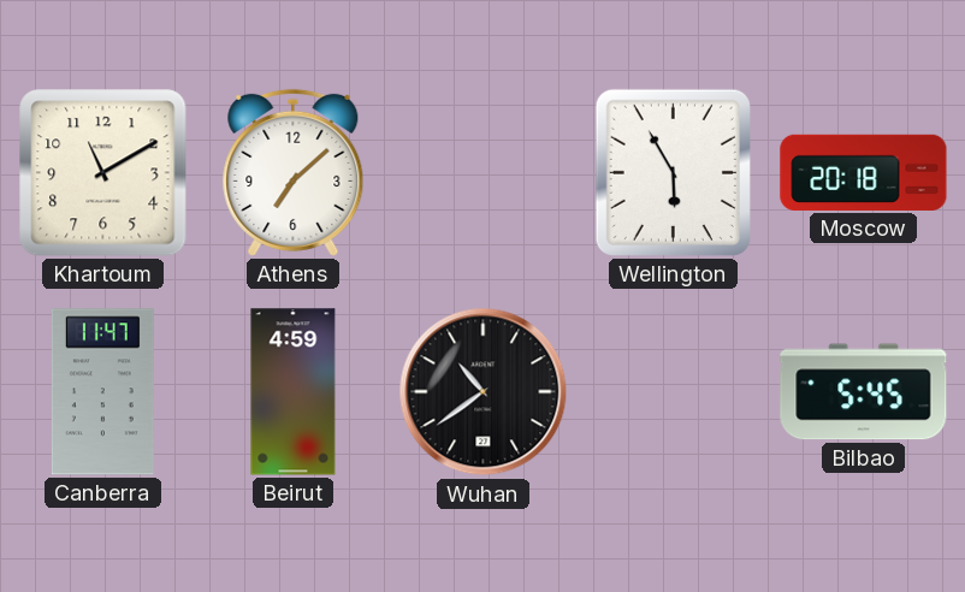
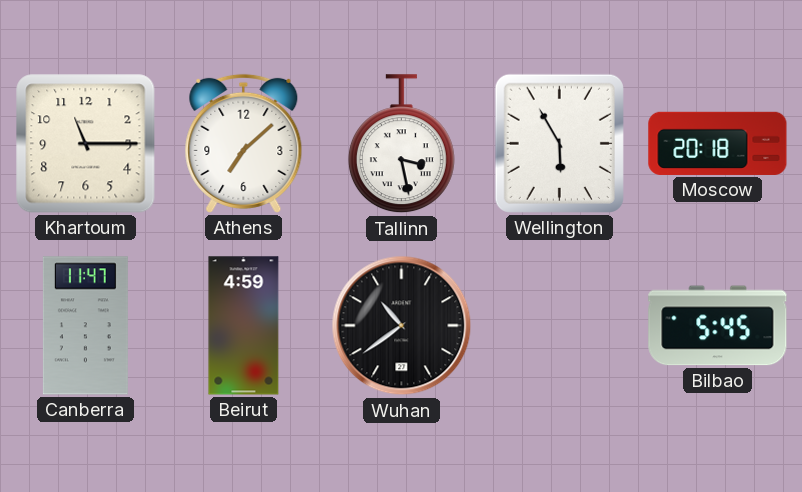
Khartoum: 11:10 -> 11:15
Tallinn: none -> 3:28
